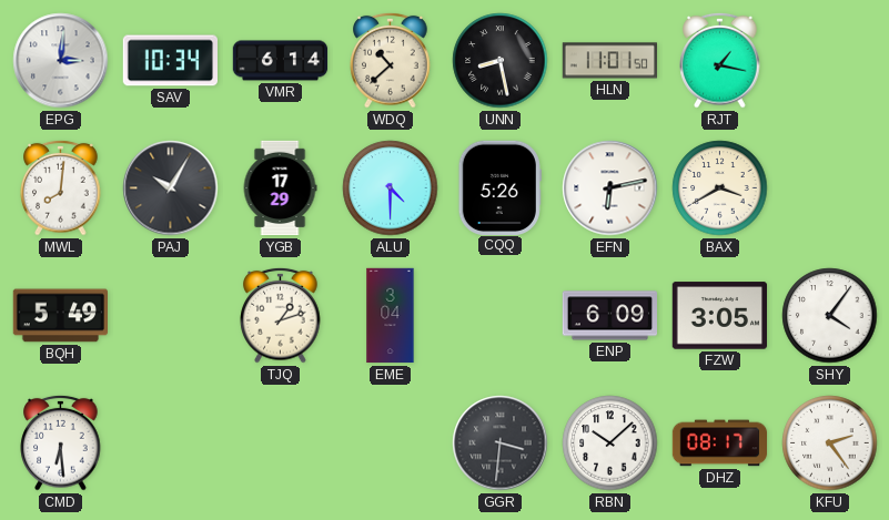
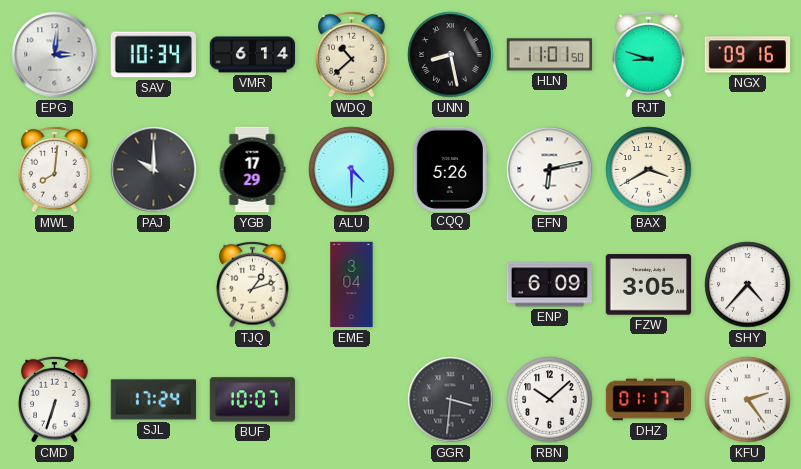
RJT: 1:17 -> 8:48
NGX: none -> 09:16
PAJ: 10:05 -> 10:00
BQH: 5:49 -> none
SHY: 4:06 -> 4:37
CMD: 6:29 -> 6:33
SJL: none -> 17:24
BUF: none -> 10:07
DHZ: 08:17 -> 01:17
